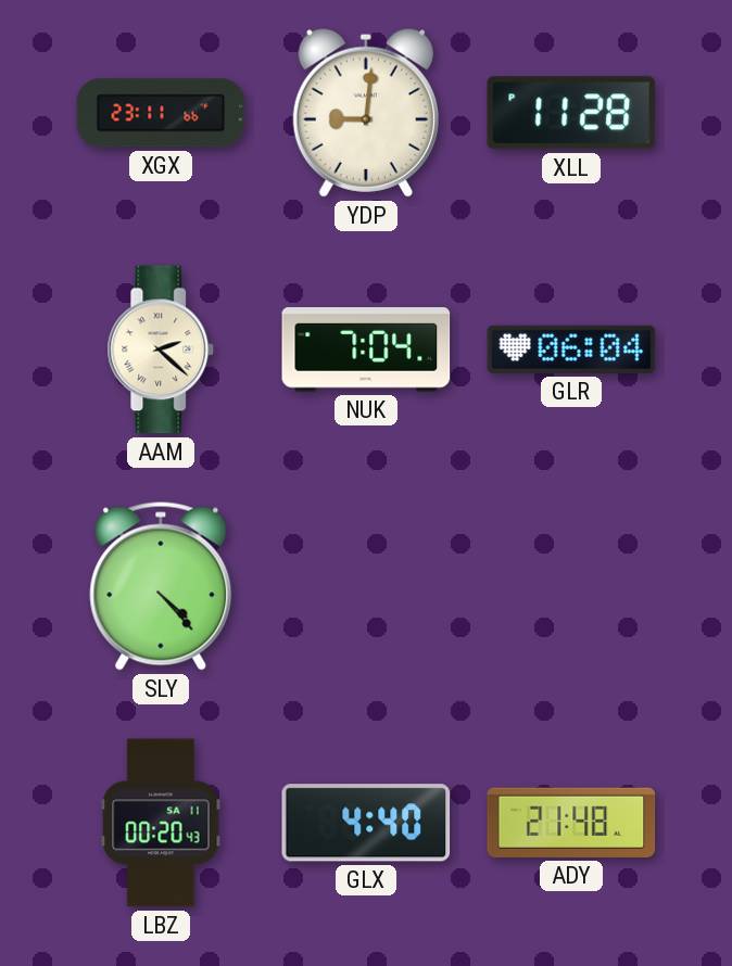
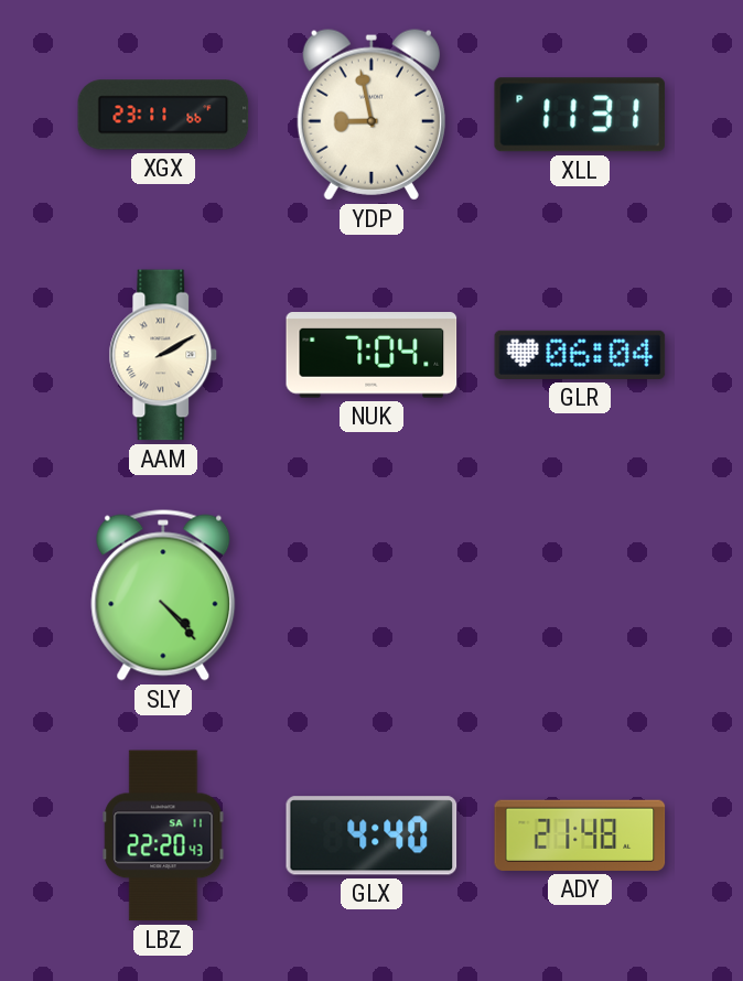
YDP: 9:01 -> 8:58
XLL: 11:28 -> 11:31
AAM: 2:22 -> 2:10
LBZ: 00:20 -> 22:20
